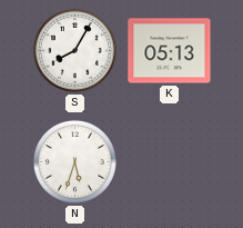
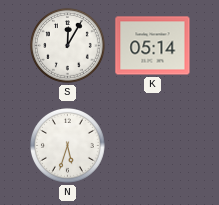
S: 8:05 -> 12:05
K: 05:13 -> 05:14
